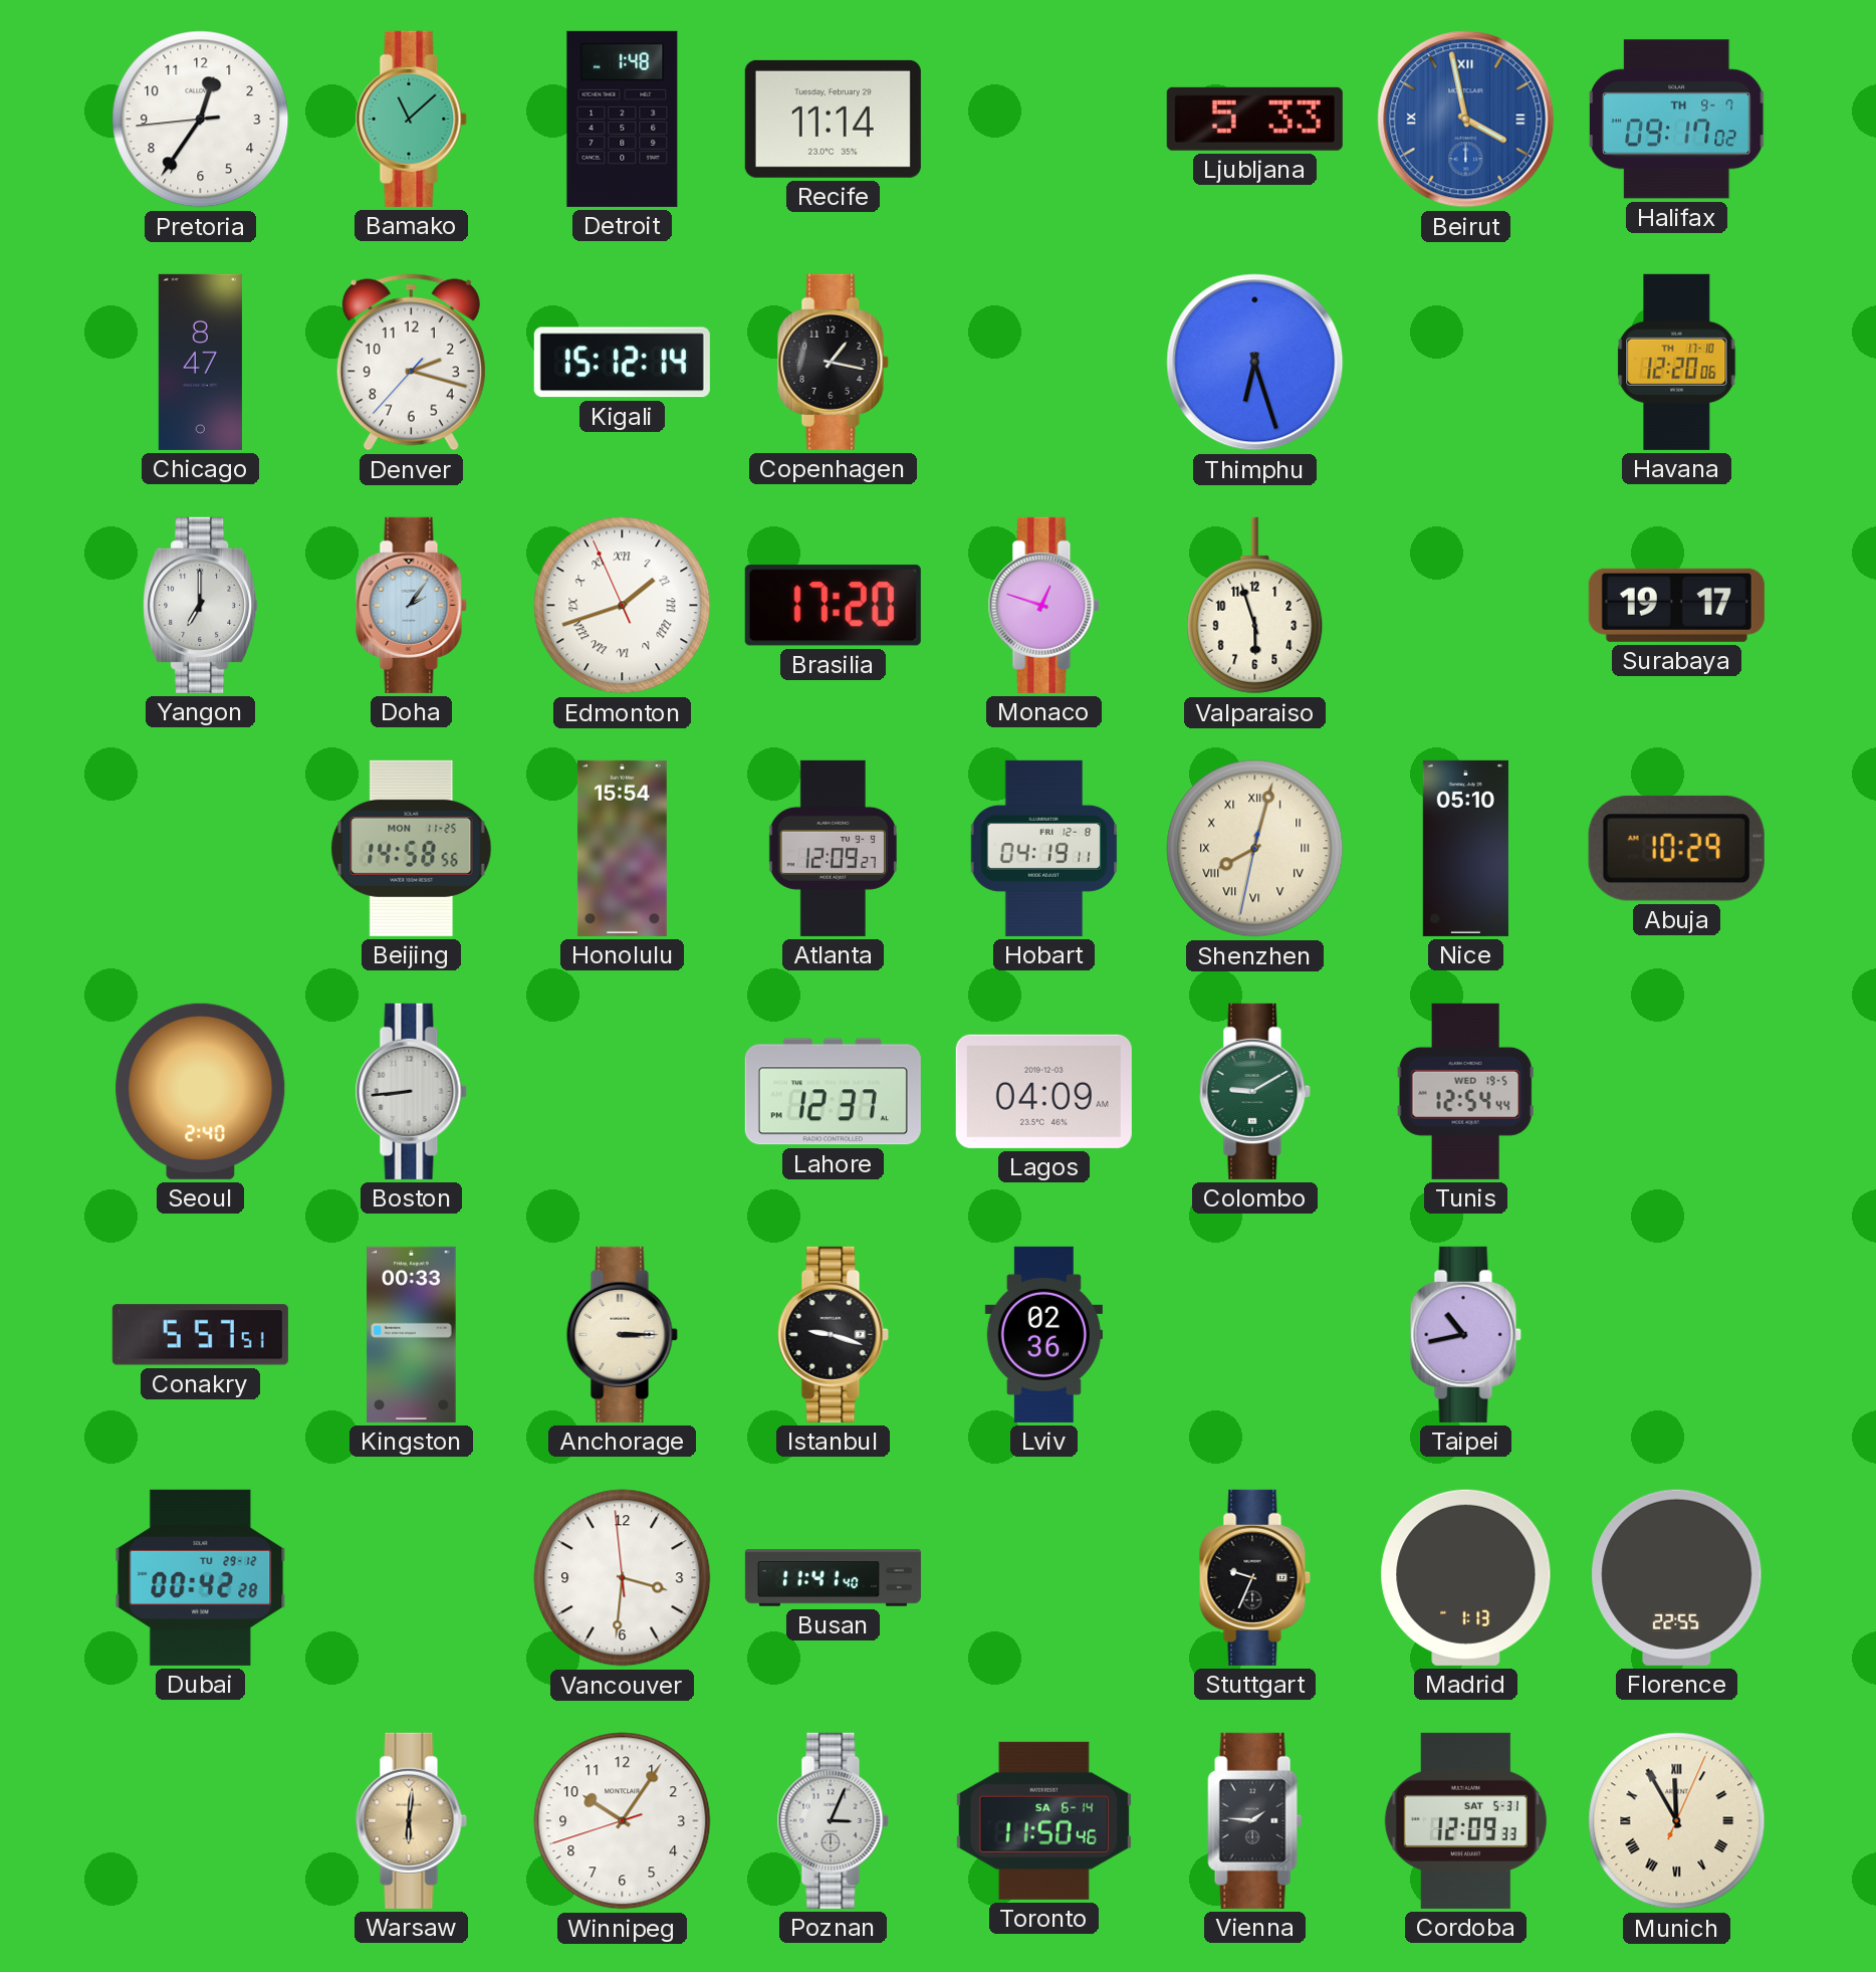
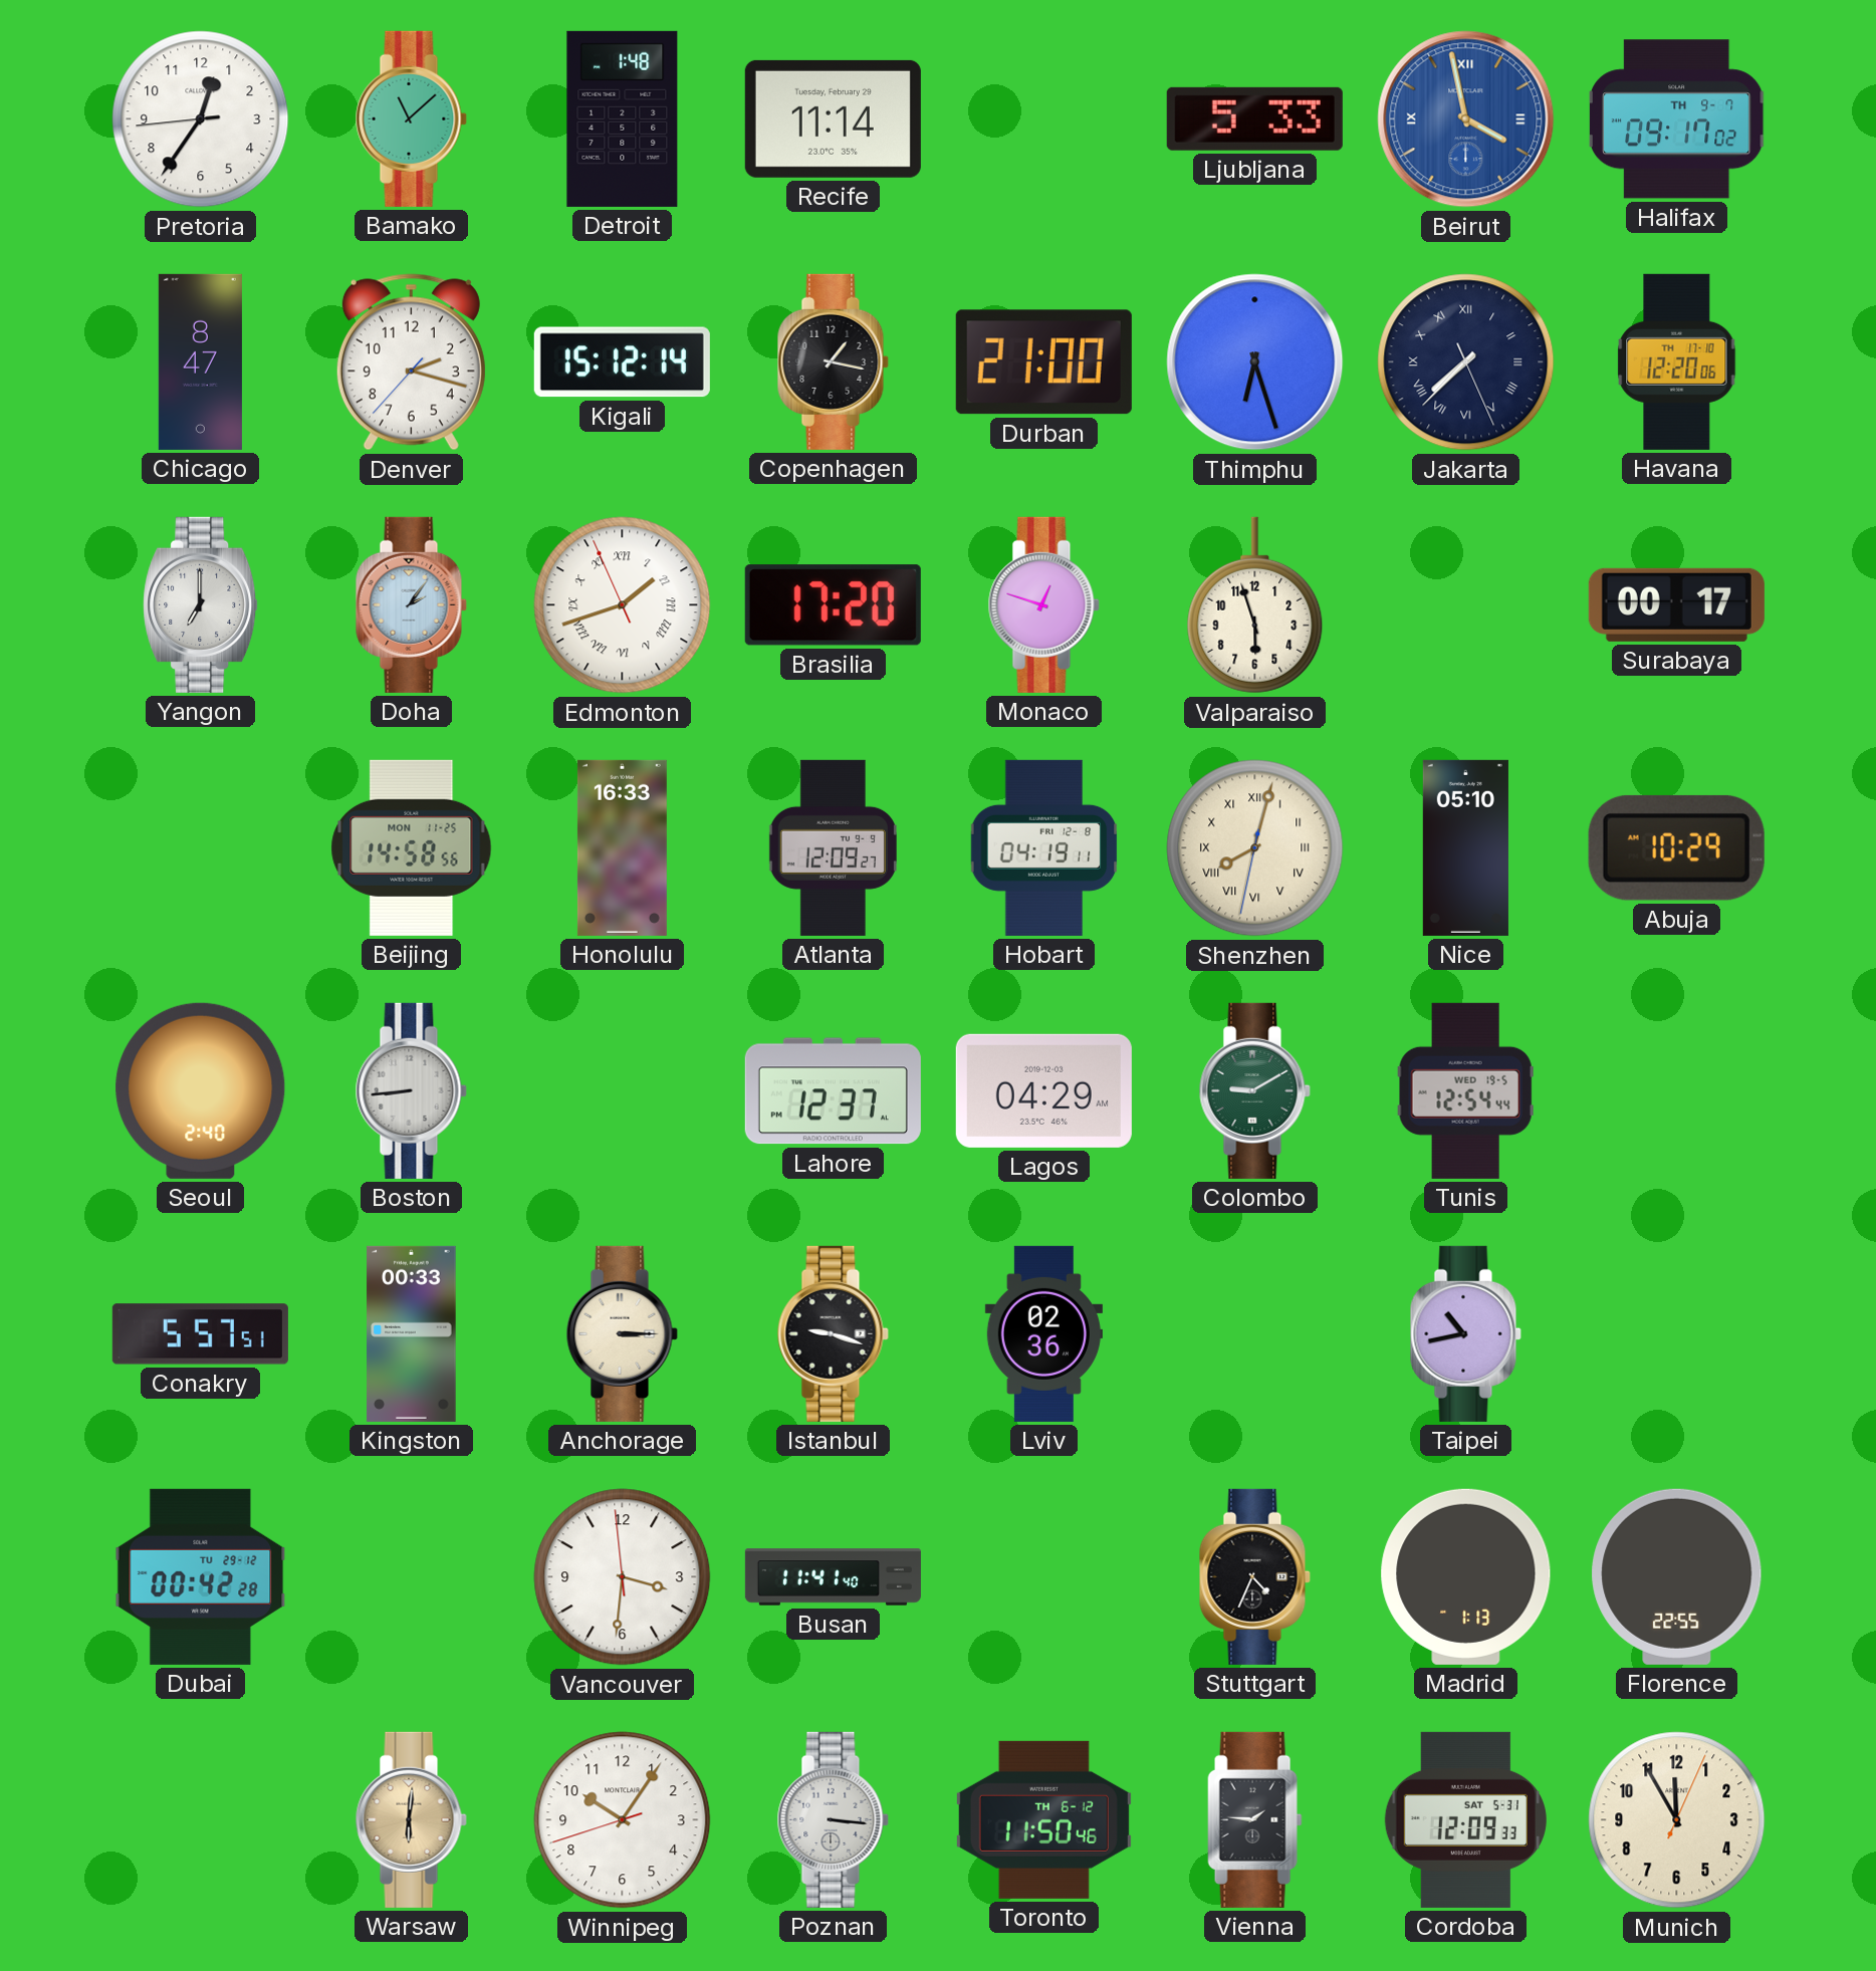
Durban: none -> 21:00
Jakarta: none -> 7:37
Surabaya: 19:17 -> 00:17
Honolulu: 15:54 -> 16:33
Lagos: 04:09 -> 04:29
Stuttgart: 9:34 -> 4:34
Poznan: 3:04 -> 3:16
Toronto date: SA 6-14 -> TH 6-12
Munich numerals: Roman -> Arabic
